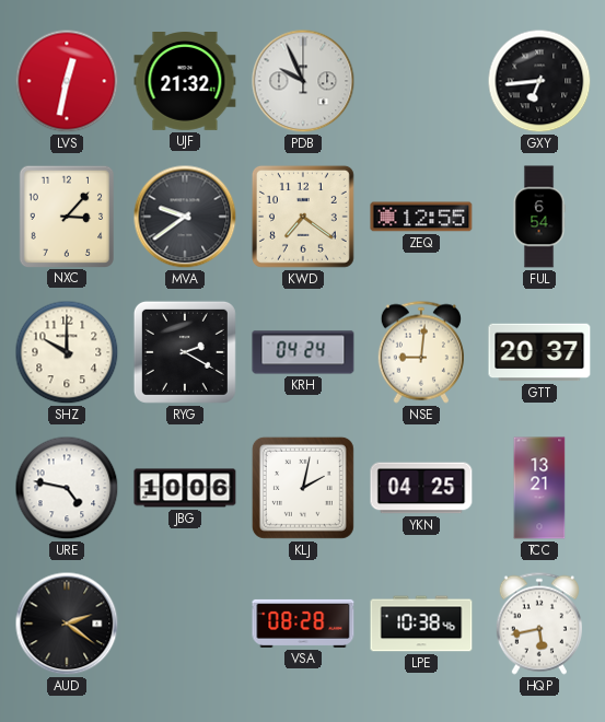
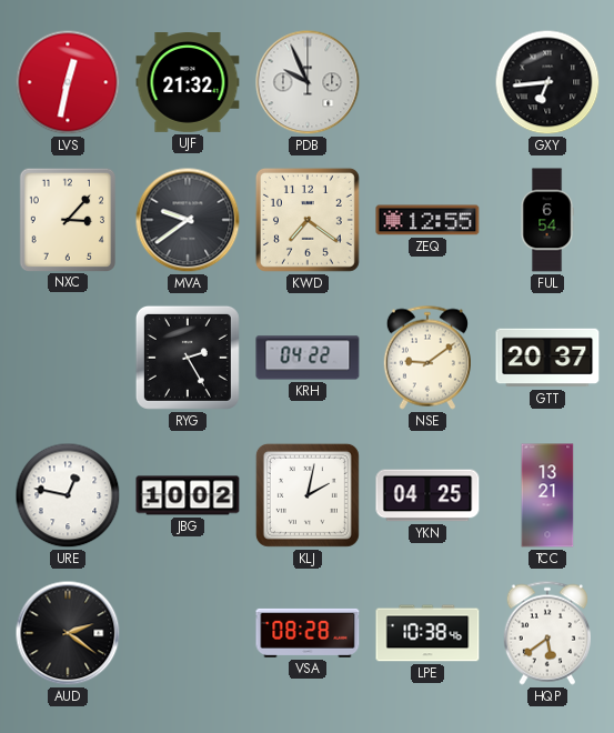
SHZ: 10:00 -> none
RYG: 2:20 -> 2:25
KRH: 04:24 -> 04:22
NSE: 9:01 -> 9:09
URE: 4:47 -> 12:47
JBG: 10:06 -> 10:02
HQP: 5:43 -> 5:39
